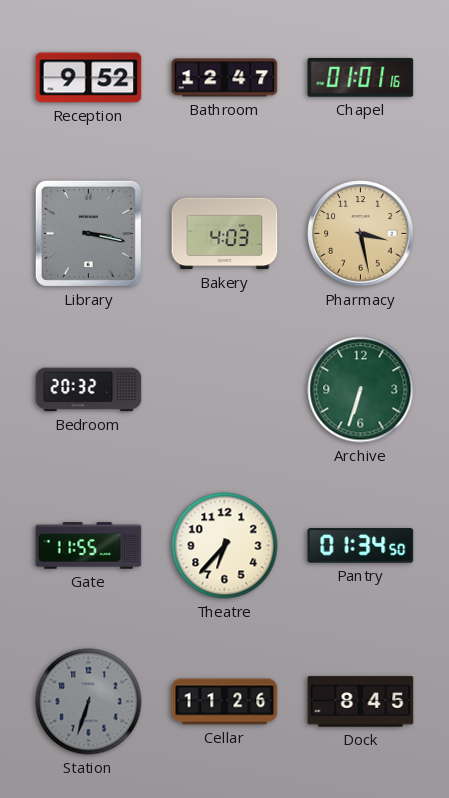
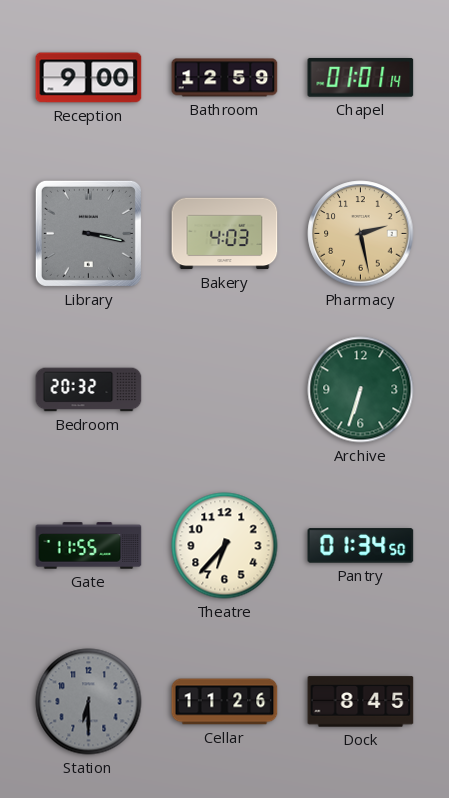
Reception: 9:52 -> 9:00
Bathroom: 12:47 -> 12:59
Chapel: 01:01:16 -> 01:01:14
Pharmacy: 3:28 -> 2:28
Station: 6:33 -> 6:30
